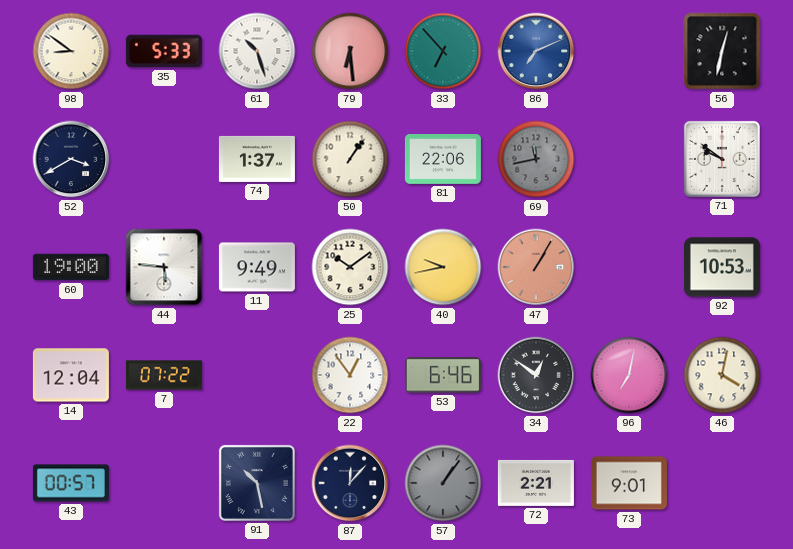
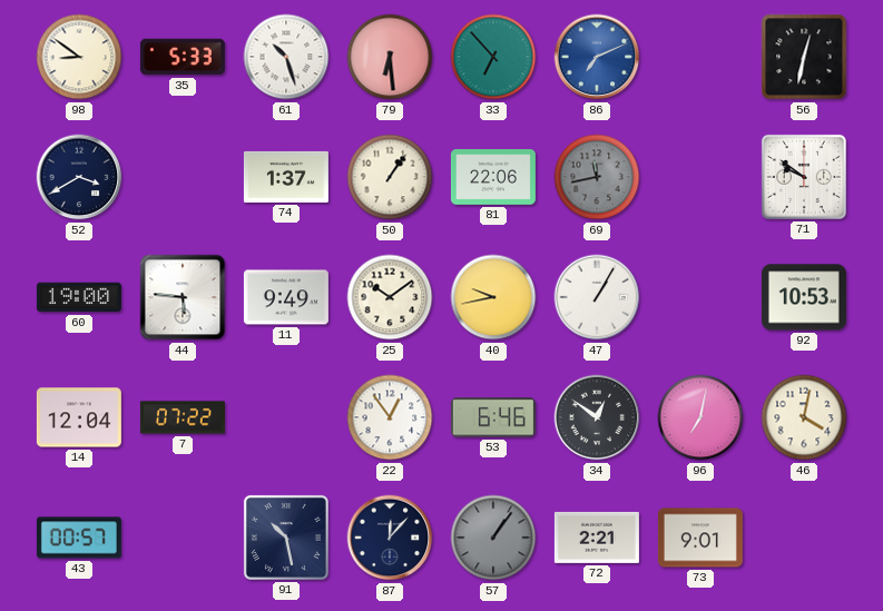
47 dial: salmon -> white
